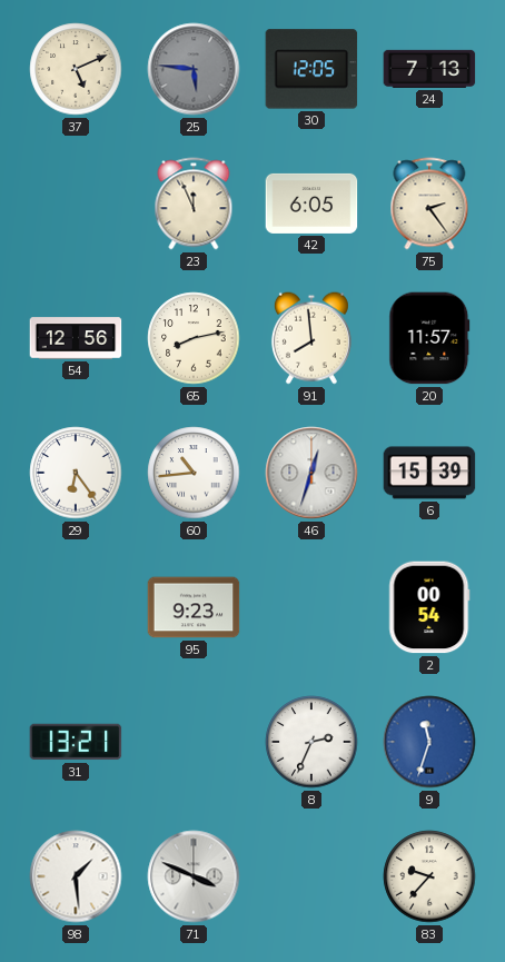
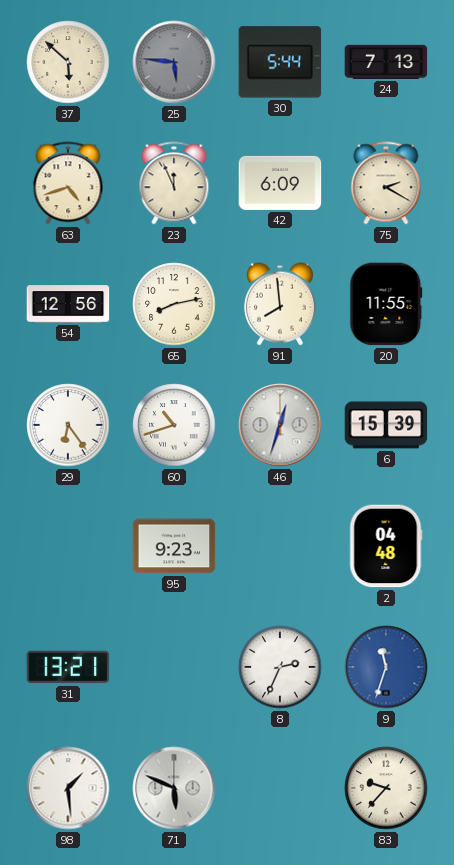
37: 5:11 -> 5:52
30: 12:05 -> 5:44
63: none -> 4:42
42: 6:05 -> 6:09
75: 2:24 -> 2:20
20: 11:57 -> 11:55
60: 10:44 -> 10:42
2: 00:54 -> 04:48
71: 3:49 -> 5:49
